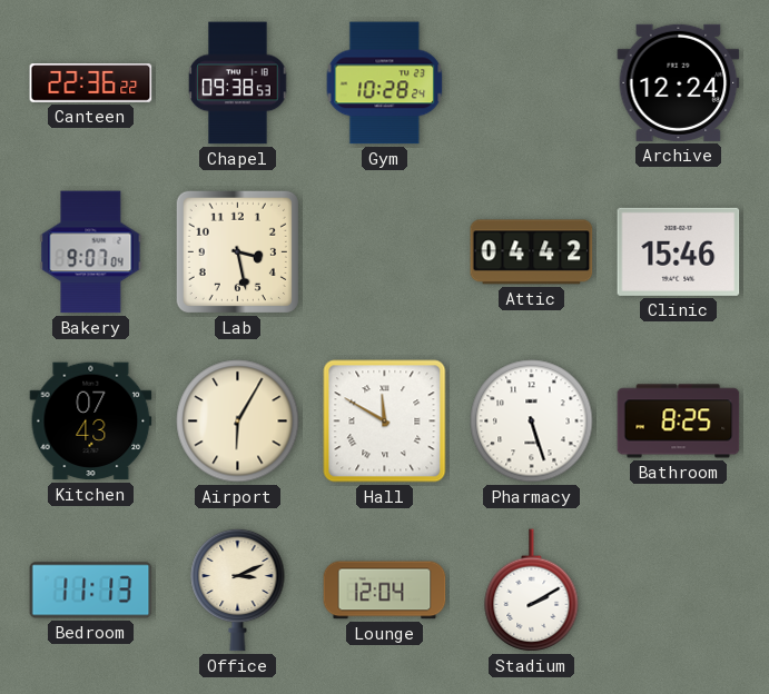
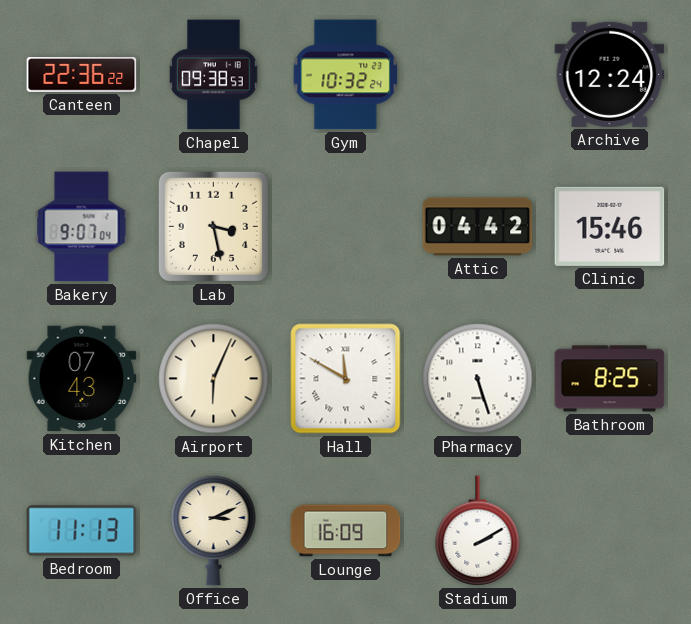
Gym: 10:28 -> 10:32
Airport: 6:05 -> 6:04
Lounge: 12:04 -> 16:09
